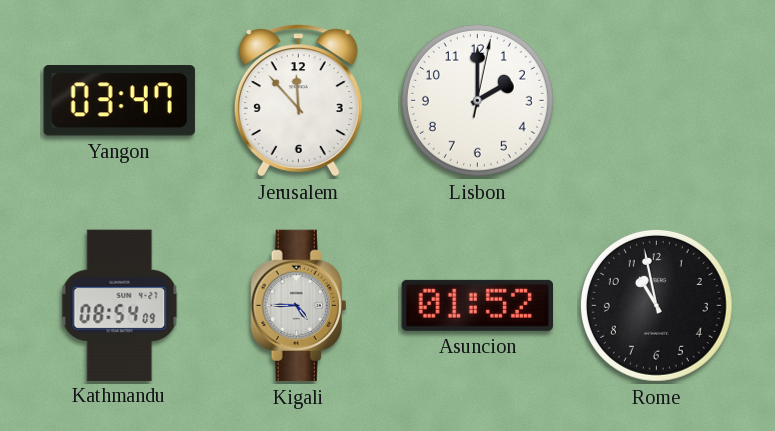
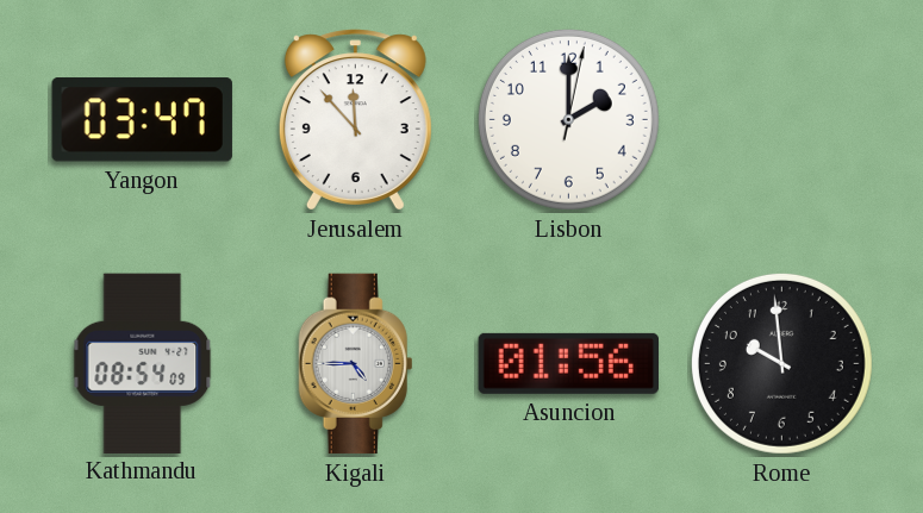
Asuncion: 01:52 -> 01:56
Rome: 10:58 -> 9:59
